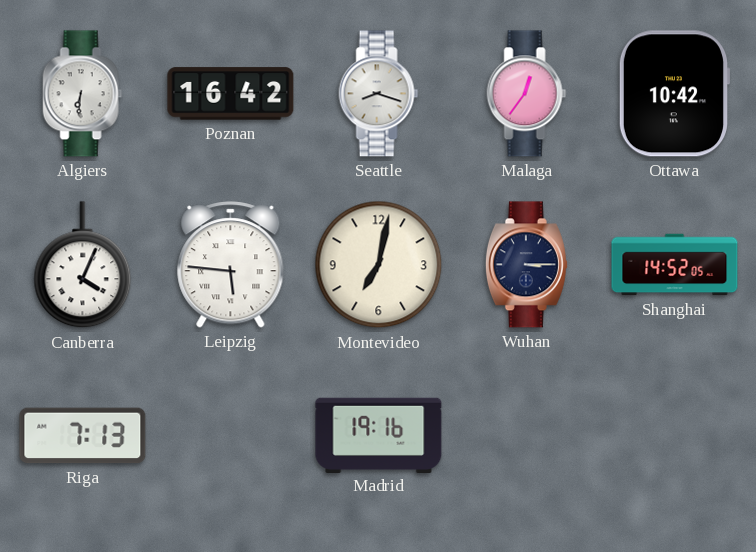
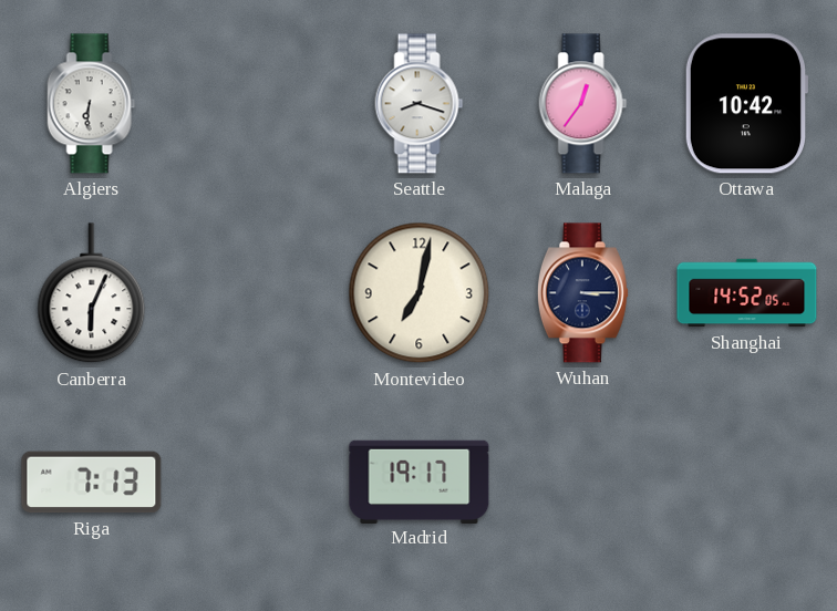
Poznan: 16:42 -> none
Canberra: 4:04 -> 6:04
Leipzig: 5:46 -> none
Madrid: 19:16 -> 19:17
